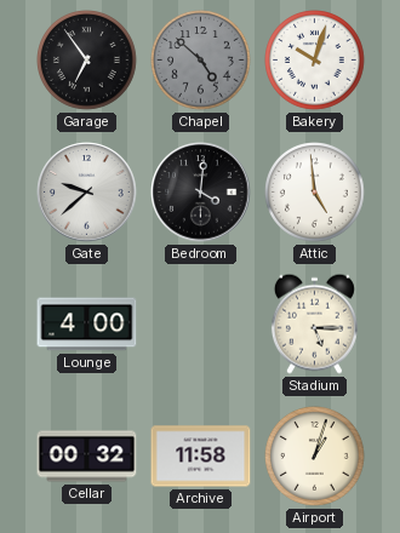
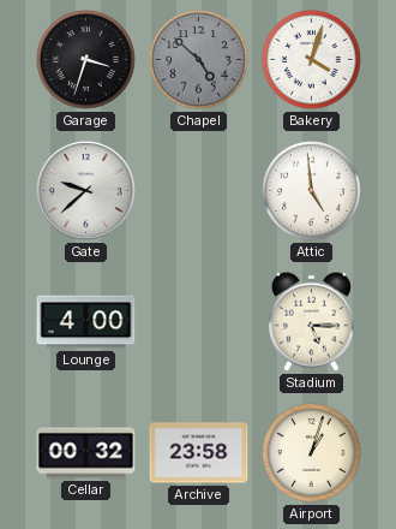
Garage: 6:54 -> 3:33
Bakery: 10:03 -> 4:03
Bedroom: 4:01 -> none
Archive: 11:58 -> 23:58
